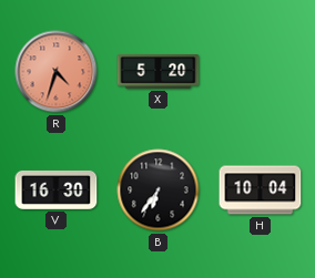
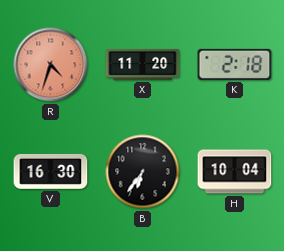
X: 5:20 -> 11:20
K: none -> 2:18
